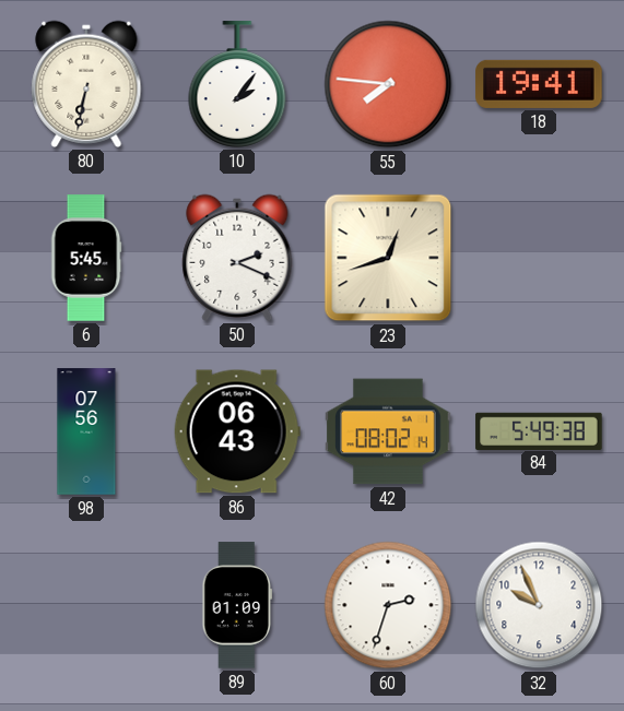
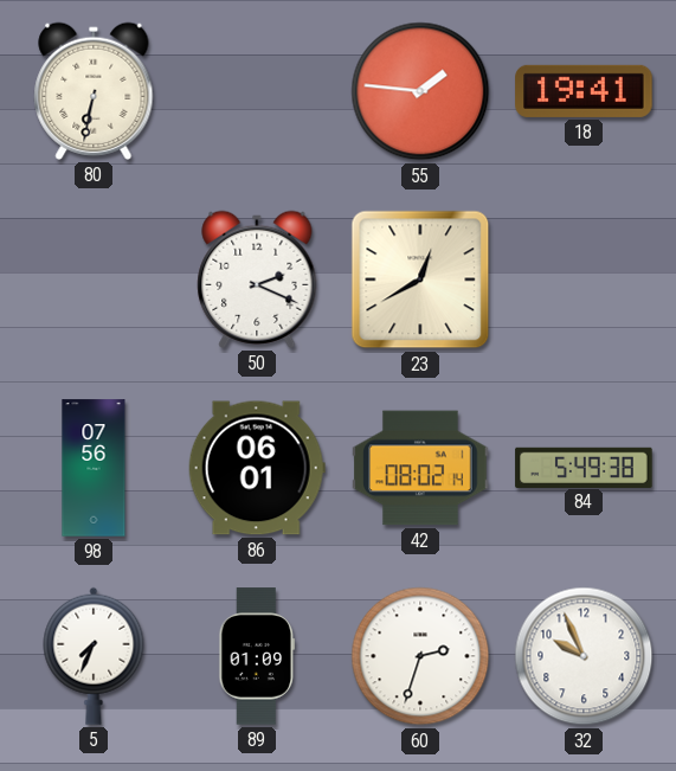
10: 2:06 -> none
55: 7:46 -> 1:46
6: 5:45 -> none
23: 12:42 -> 12:40
86: 06:43 -> 06:01
5: none -> 7:34
